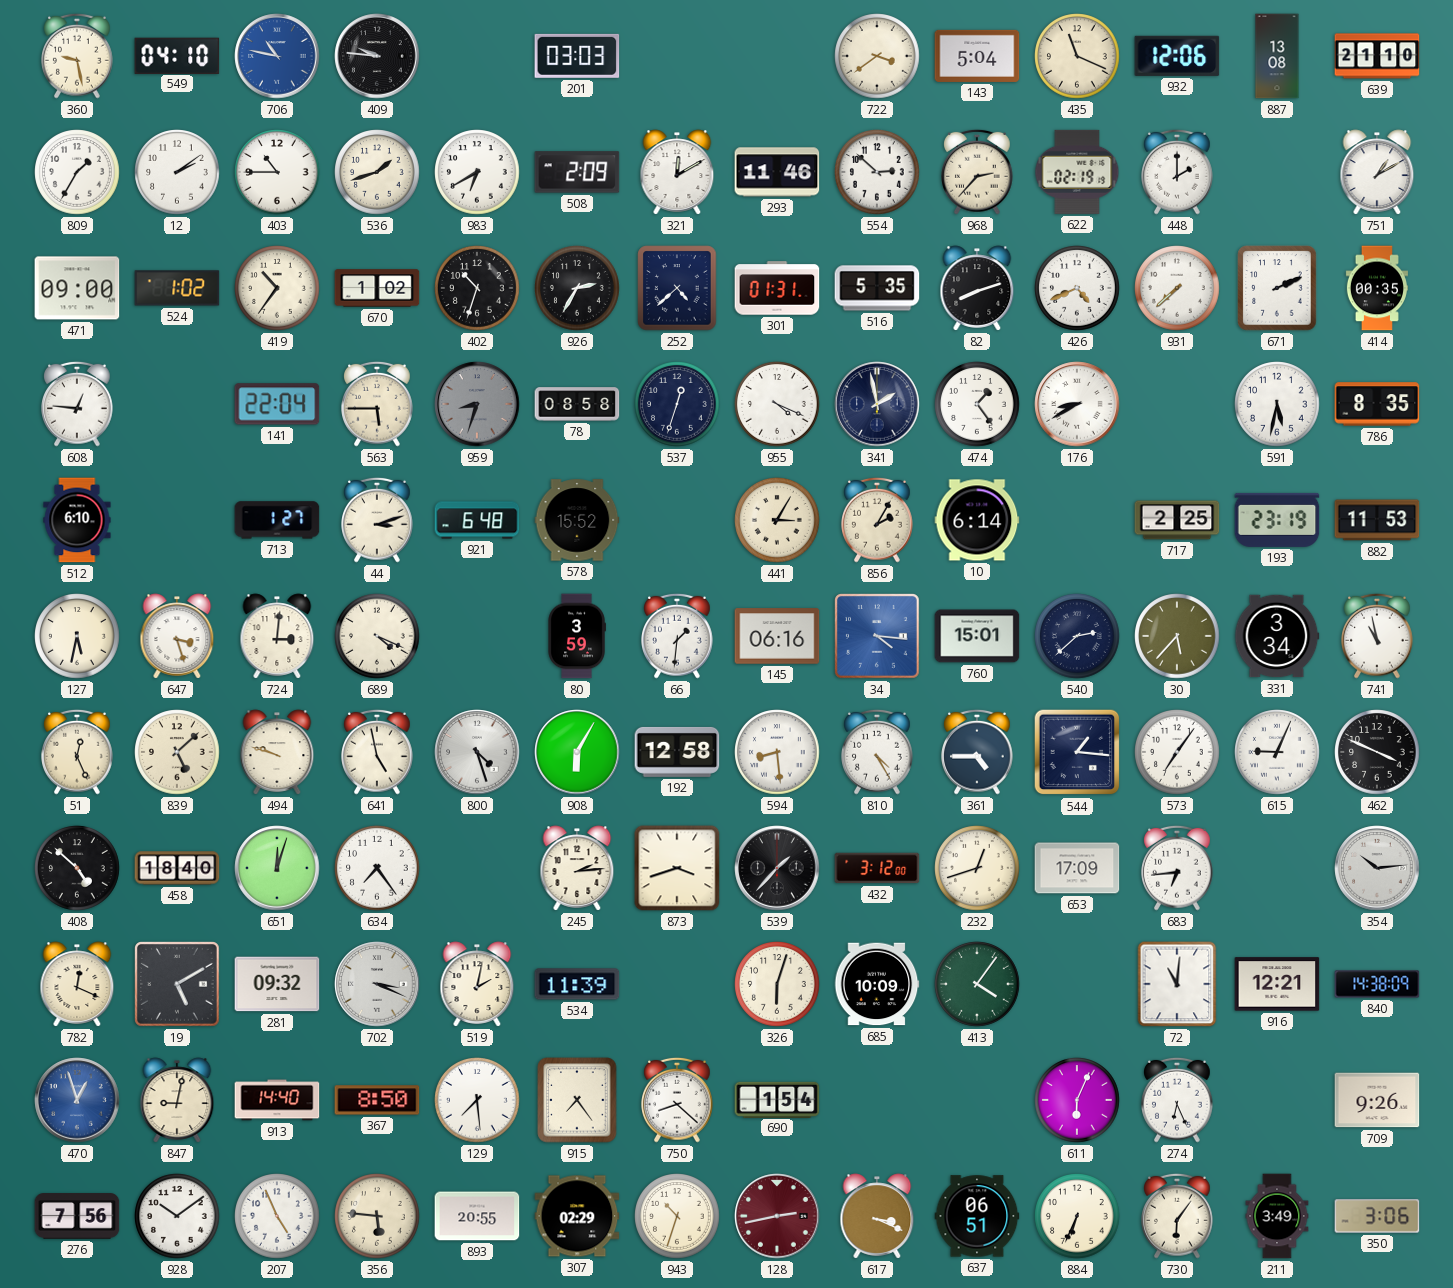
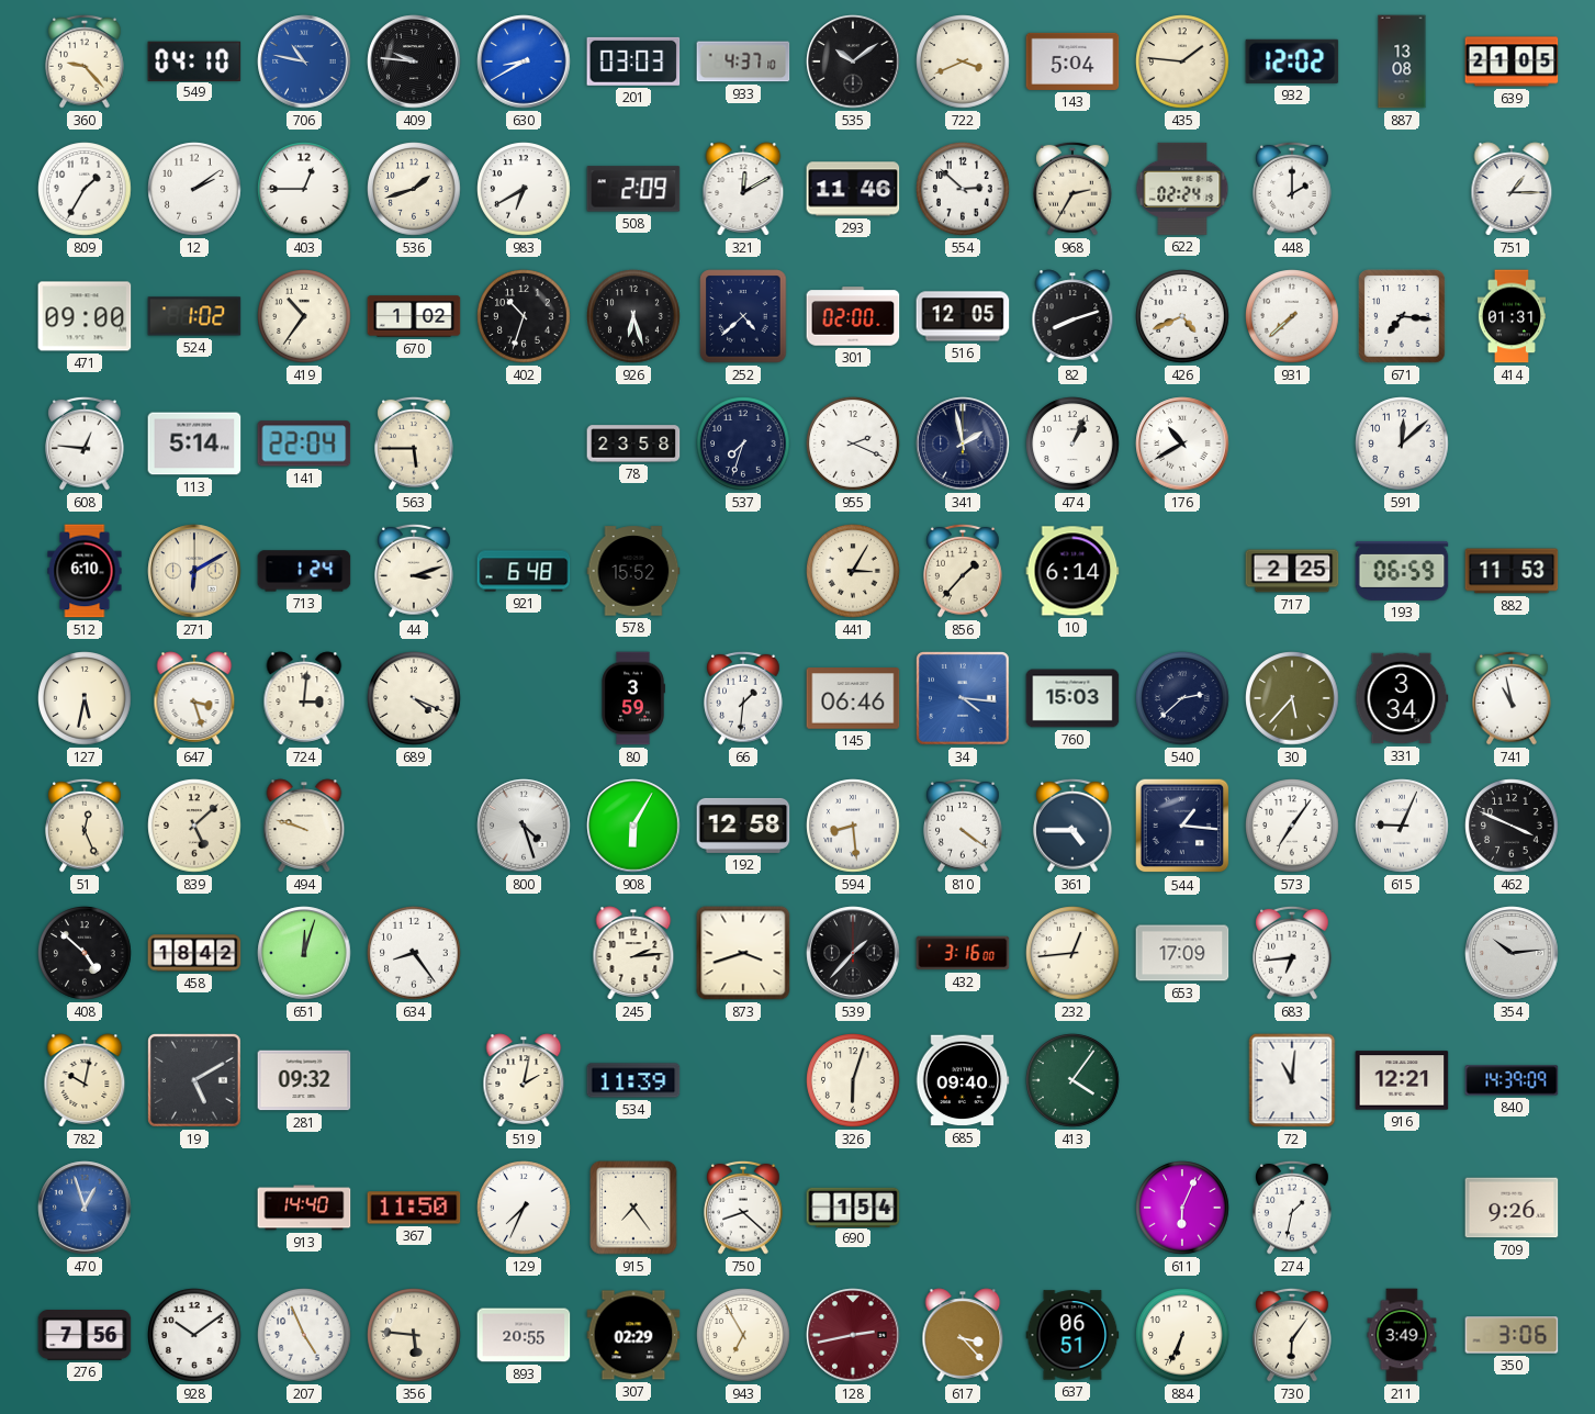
360: 9:28 -> 9:23
630: none -> 8:40
933: none -> 4:37
535: none -> 10:09
722: 3:39 -> 3:41
435: 11:19 -> 1:46
932: 12:06 -> 12:02
639: 21:10 -> 21:05
403: 10:45 -> 12:45
968: 2:37 -> 2:35
622: 02:19 -> 02:24
751: 1:10 -> 1:15
926: 2:35 -> 6:27
301: 01:31 -> 02:00
516: 5:35 -> 12:05
671: 2:11 -> 7:16
414: 00:35 -> 01:31
113: none -> 5:14
959: 8:33 -> none
78: 08:58 -> 23:58
537: 12:33 -> 7:33
955: 4:19 -> 2:19
474: 1:24 -> 1:04
176: 8:40 -> 10:40
591: 5:32 -> 12:08
786: 8:35 -> none
271: none -> 6:10
713: 1:27 -> 1:24
856: 2:05 -> 1:37
193: 23:19 -> 06:59
145: 06:16 -> 06:46
760: 15:01 -> 15:03
641: 4:58 -> none
810: 4:25 -> 4:21
458: 18:40 -> 18:42
634: 7:24 -> 8:24
432: 3:12 -> 3:16
232: 12:42 -> 12:44
782: 12:19 -> 10:02
702: 3:19 -> none
685: 10:09 -> 09:40
840: 14:38 -> 14:39
847: 9:02 -> none
367: 8:50 -> 11:50
129: 7:29 -> 7:34
274: 6:26 -> 1:32
943: 10:33 -> 6:55
617: 3:19 -> 3:23
